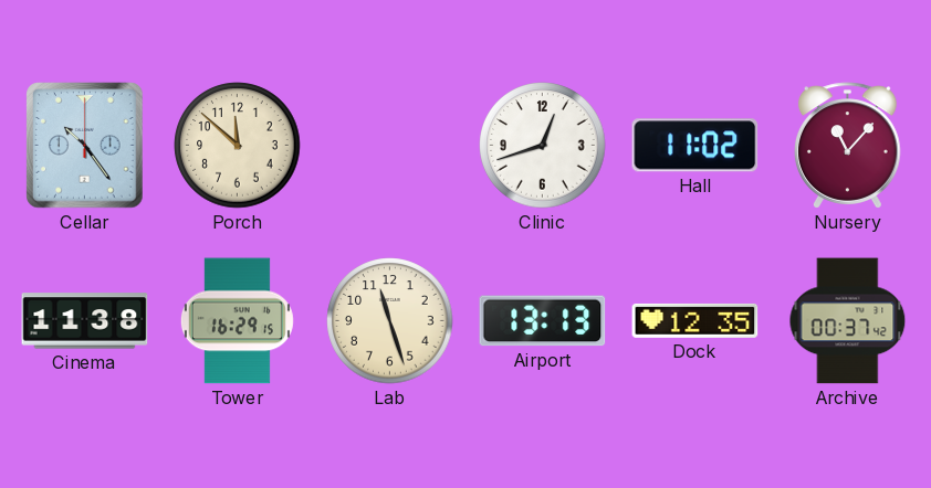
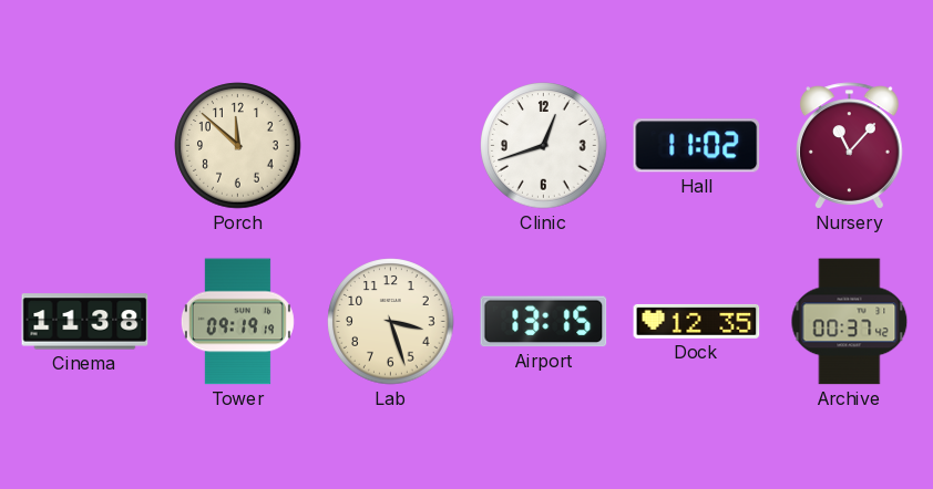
Cellar: 10:24 -> none
Tower: 16:29 -> 09:19
Lab: 11:27 -> 3:27
Airport: 13:13 -> 13:15
